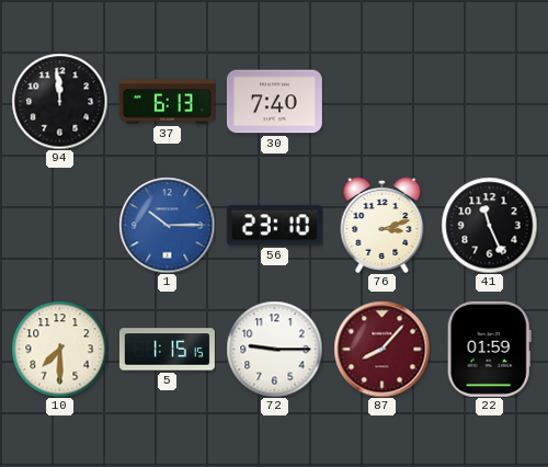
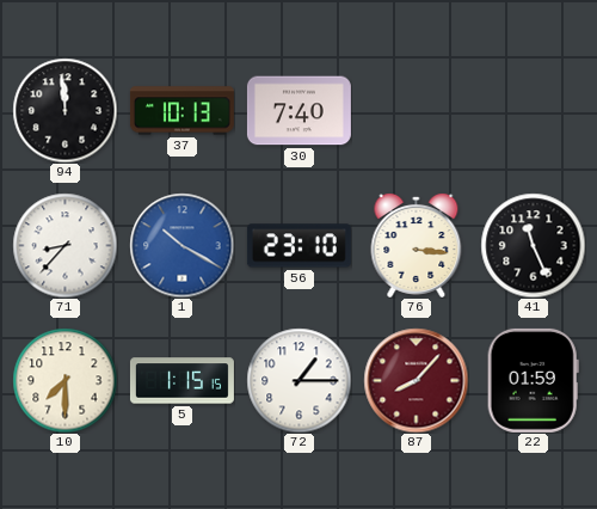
37: 6:13 -> 10:13
71: none -> 8:37
1: 10:15 -> 10:20
76: 3:12 -> 3:16
72: 9:15 -> 1:15
